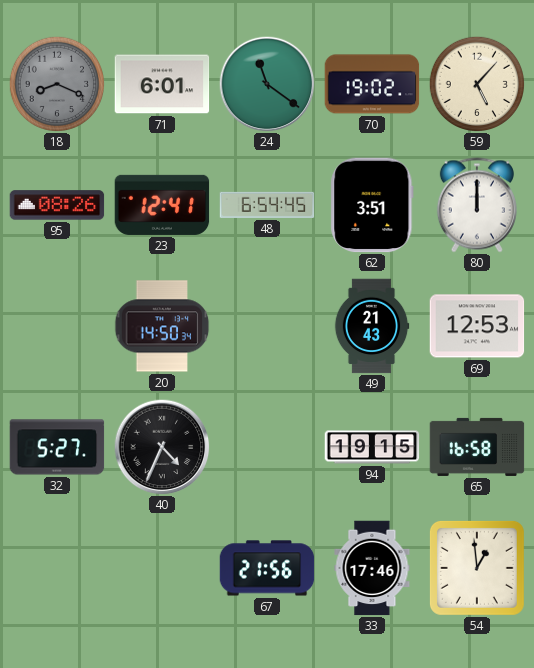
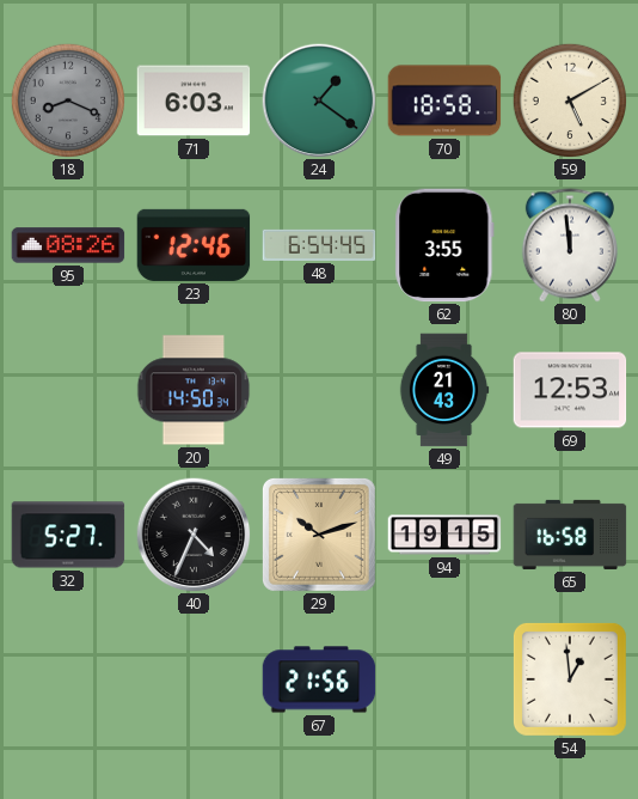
71: 6:01 -> 6:03
24: 11:21 -> 1:21
70: 19:02 -> 18:58
59: 5:07 -> 5:10
23: 12:41 -> 12:46
62: 3:51 -> 3:55
80: 12:00 -> 11:59
29: none -> 10:12
33: 17:46 -> none
